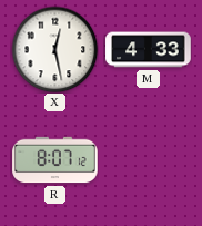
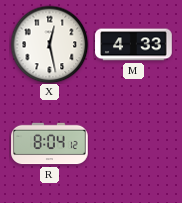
R: 8:07 -> 8:04
